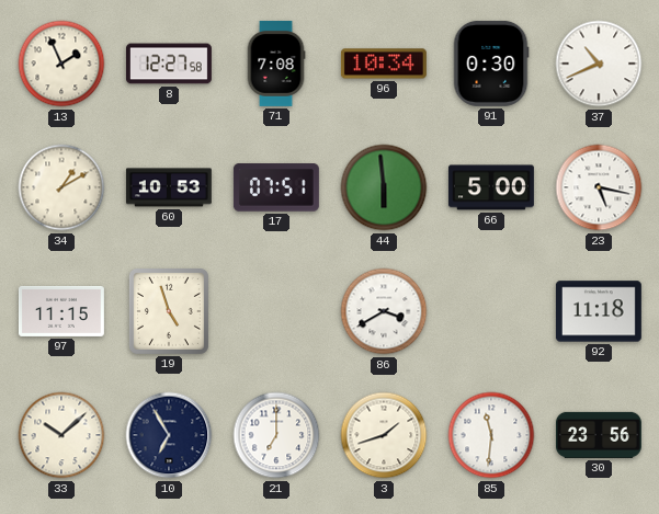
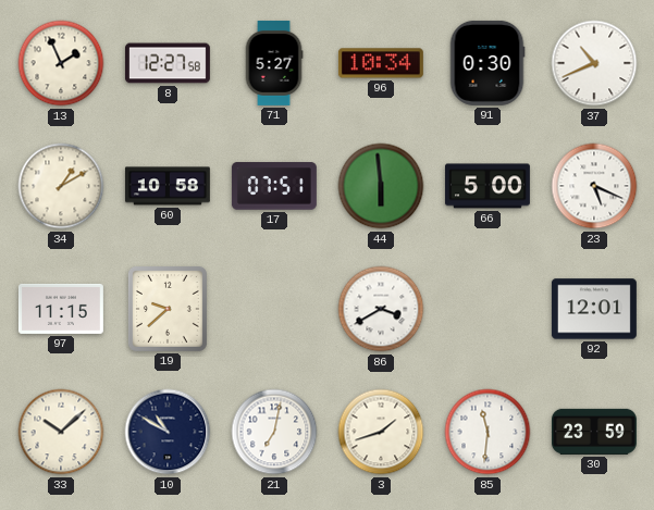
71: 7:08 -> 5:27
60: 10:53 -> 10:58
23: 5:17 -> 5:19
19: 4:57 -> 9:38
92: 11:18 -> 12:01
10: 6:55 -> 10:50
21: 7:00 -> 7:02
30: 23:56 -> 23:59
